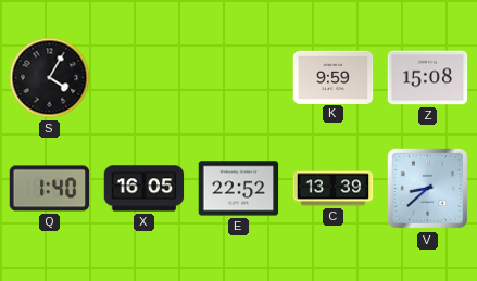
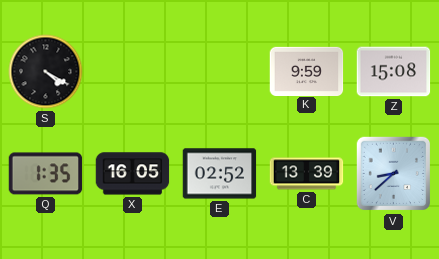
S: 4:05 -> 4:20
Q: 1:40 -> 1:35
E: 22:52 -> 02:52
